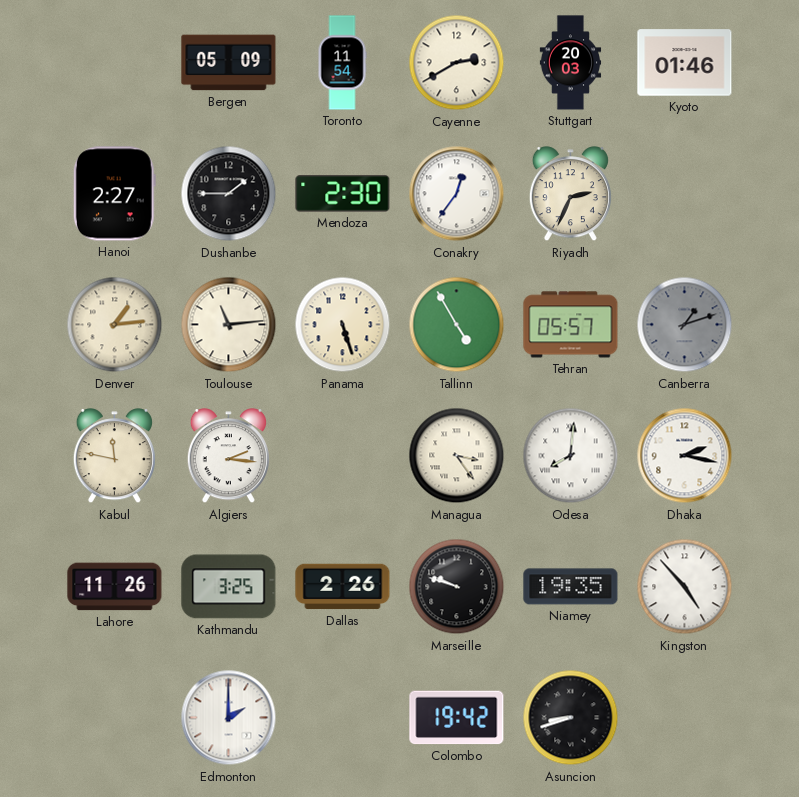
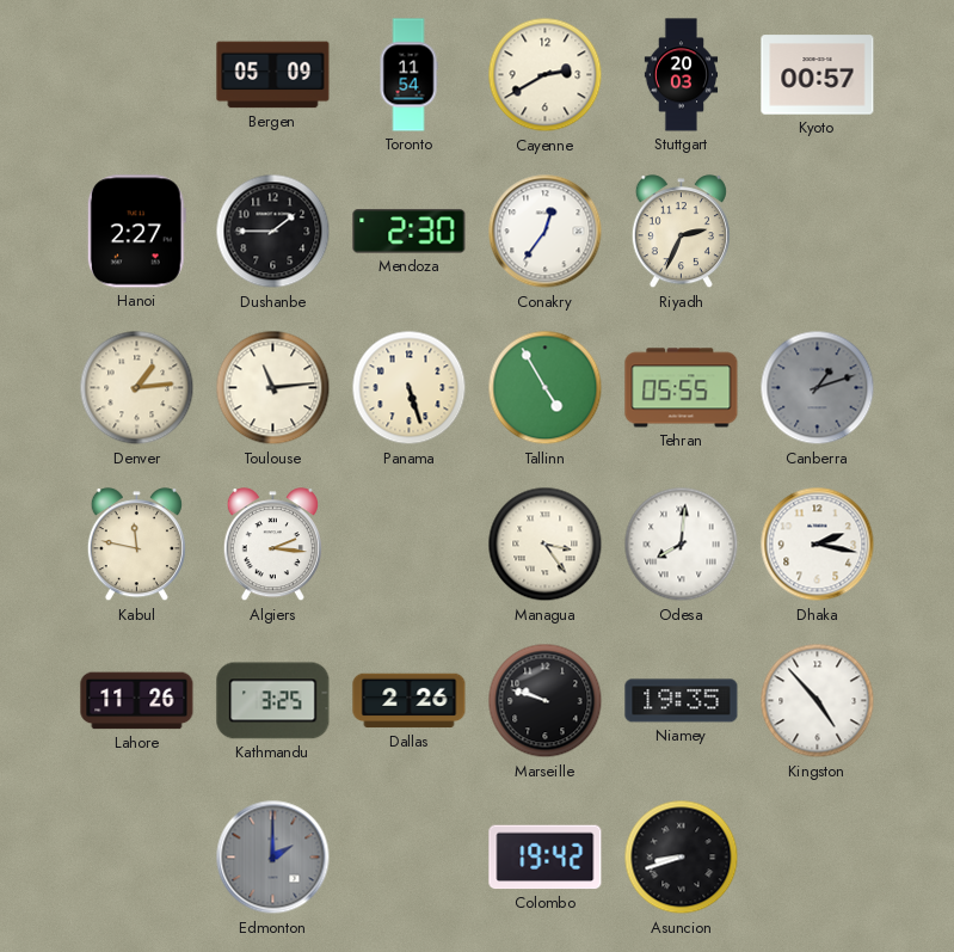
Kyoto: 01:46 -> 00:57
Tehran: 05:57 -> 05:55
Edmonton dial: white -> grey
